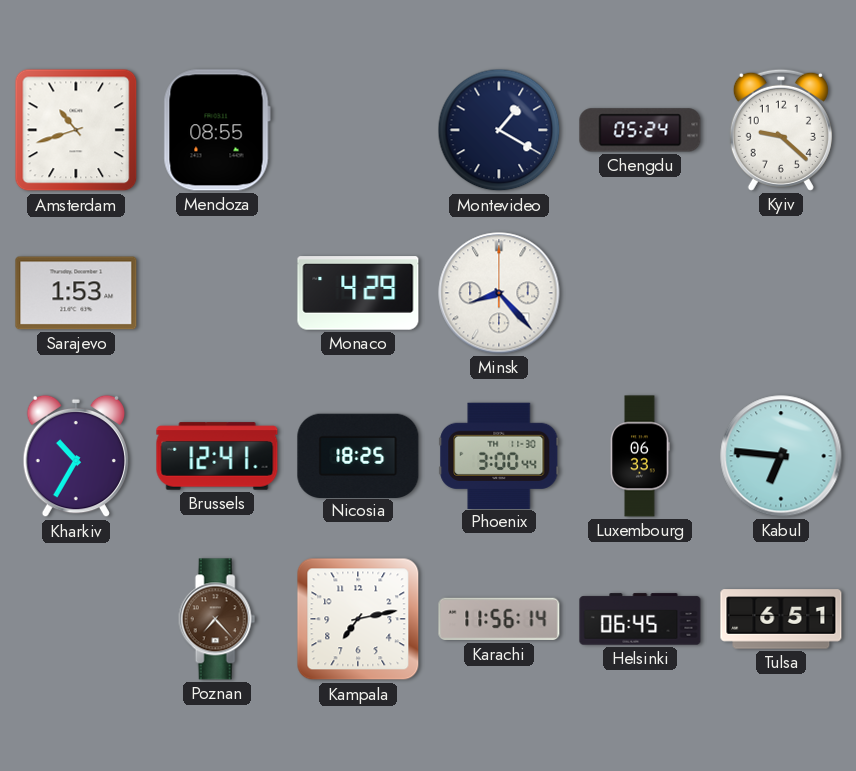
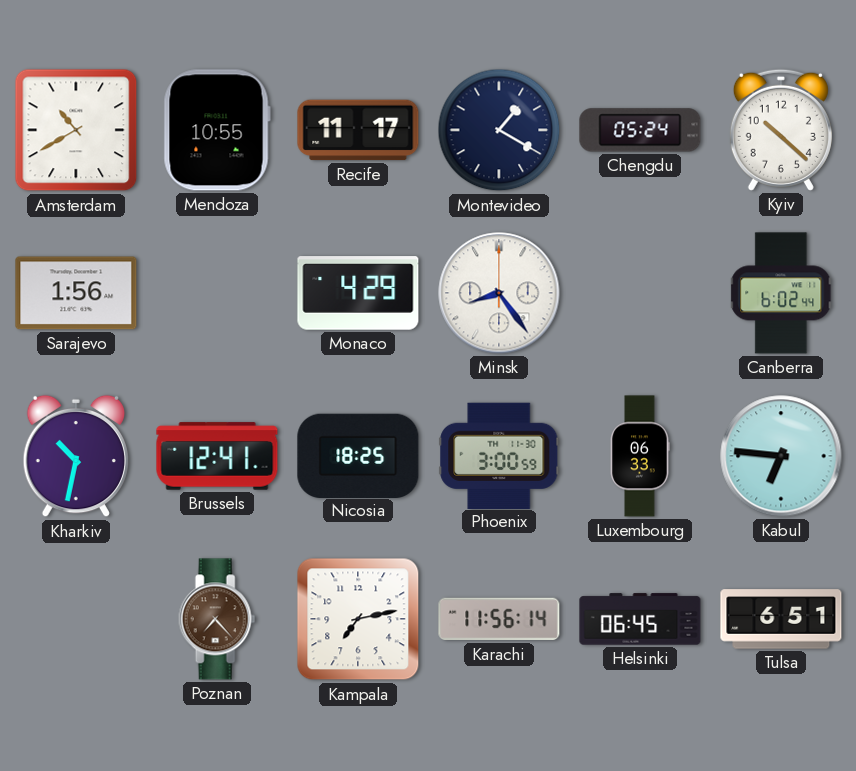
Amsterdam: 10:42 -> 10:40
Mendoza: 08:55 -> 10:55
Recife: none -> 11:17
Kyiv: 9:22 -> 10:22
Sarajevo: 1:53 -> 1:56
Minsk: 8:23 -> 8:24
Canberra: none -> 6:02
Kharkiv: 10:35 -> 10:32
Phoenix: 3:00:44 -> 3:00:59
